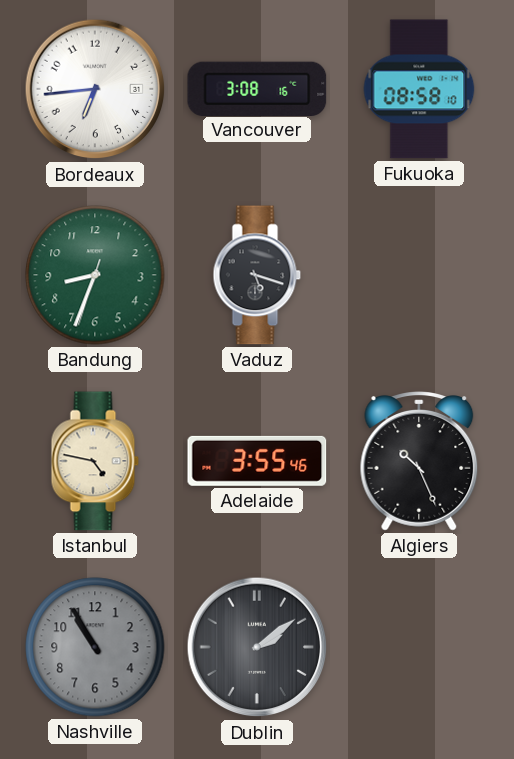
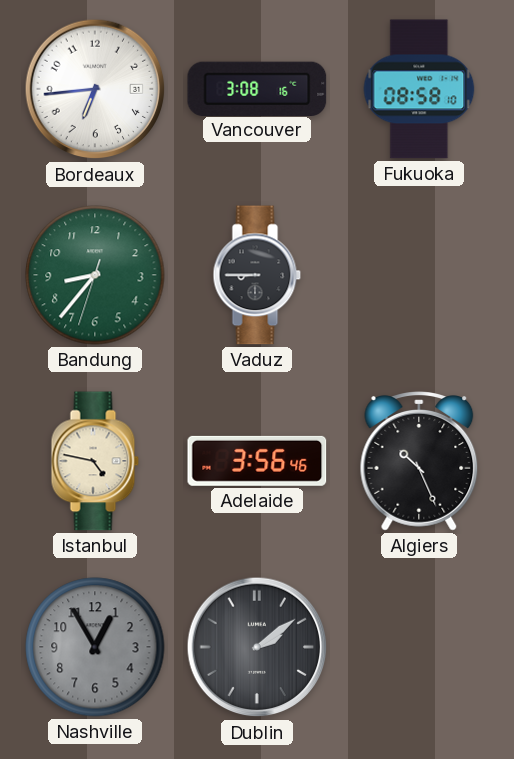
Bandung: 8:33 -> 8:36
Vaduz: 5:18 -> 8:45
Adelaide: 3:55 -> 3:56
Nashville: 10:55 -> 12:55
